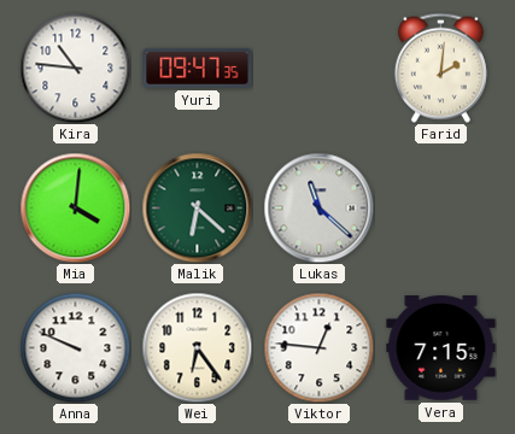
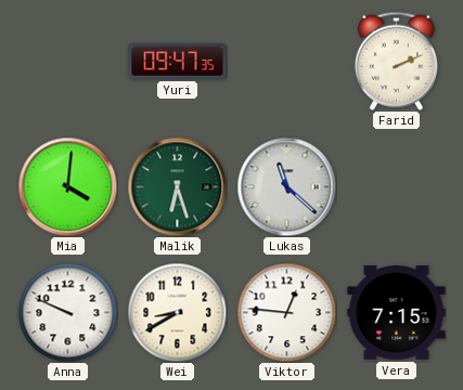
Kira: 10:46 -> none
Farid: 2:01 -> 2:11
Malik: 6:22 -> 6:27
Wei: 6:24 -> 8:40
